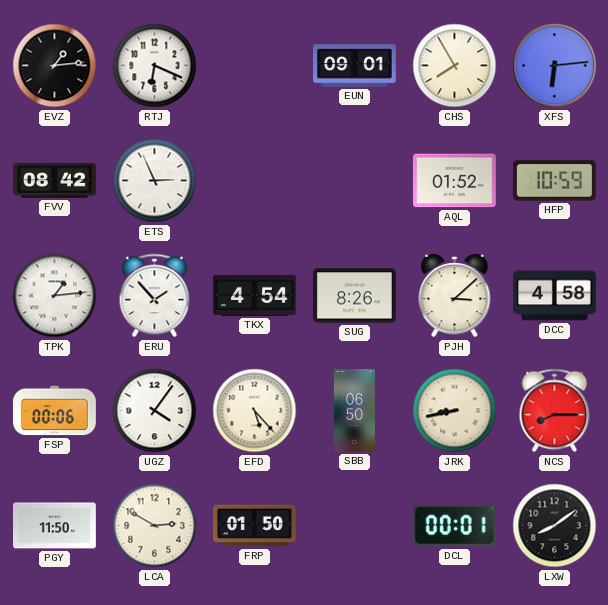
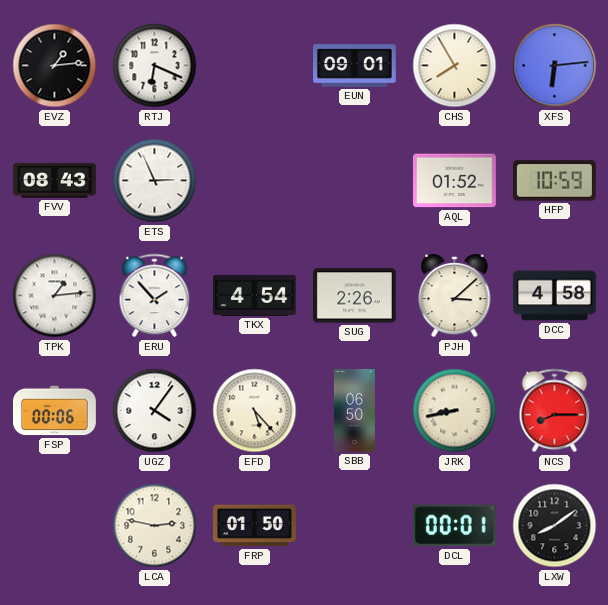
FVV: 08:42 -> 08:43
SUG: 8:26 -> 2:26
PGY: 11:50 -> none
LCA: 2:50 -> 2:47
